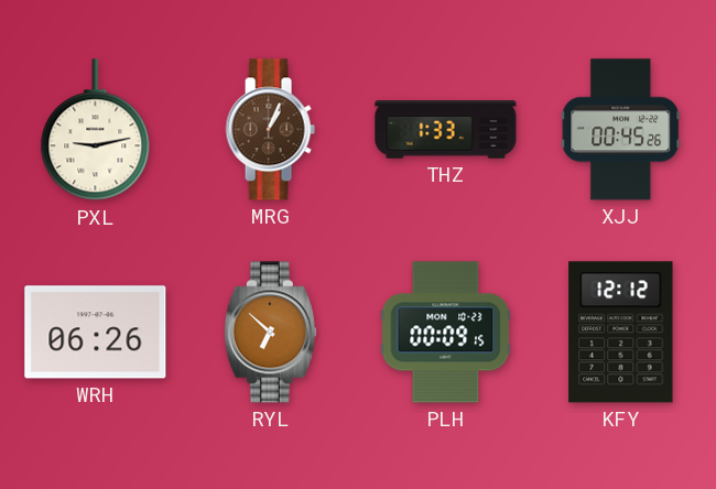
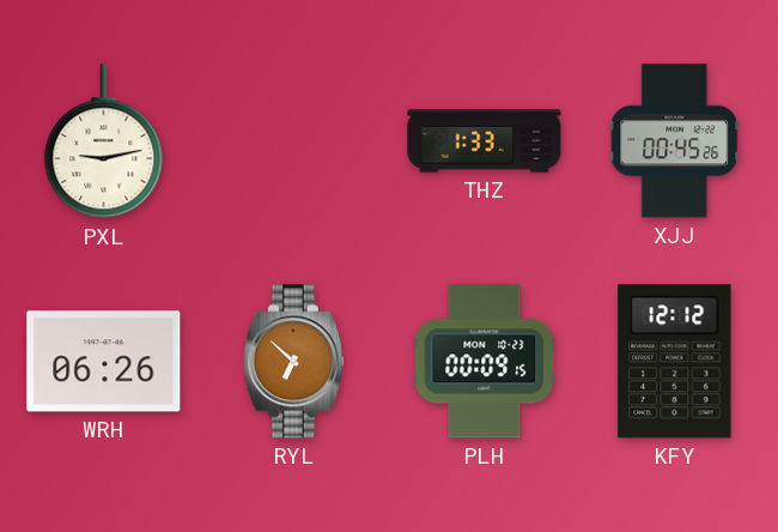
MRG: 1:04 -> none
